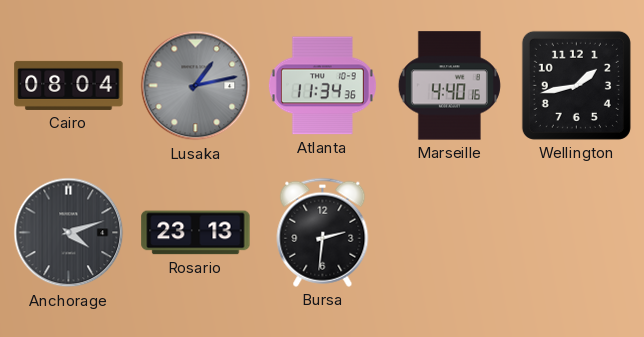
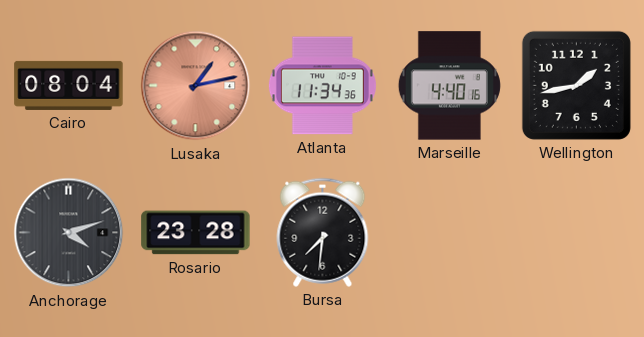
Lusaka dial: grey -> salmon
Rosario: 23:13 -> 23:28
Bursa: 2:31 -> 7:31
